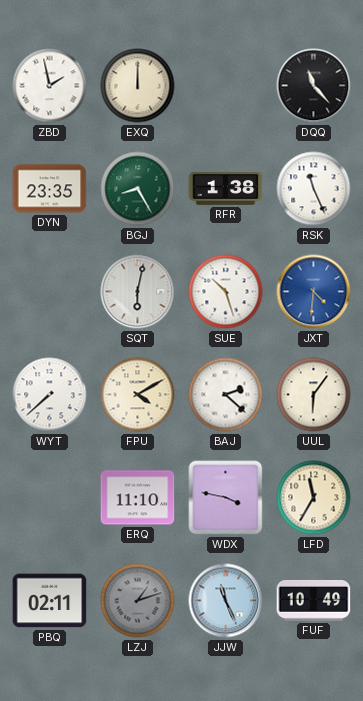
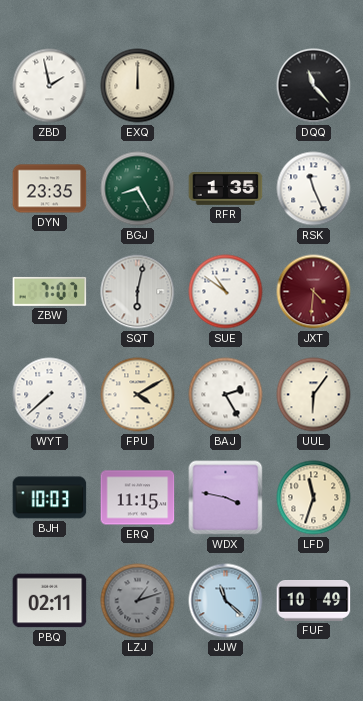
RFR: 1:38 -> 1:35
ZBW: none -> 7:07
SUE: 10:27 -> 10:51
JXT dial: blue -> burgundy
BAJ: 2:22 -> 2:25
BJH: none -> 10:03
ERQ: 11:10 -> 11:15
LFD: 11:35 -> 11:33
JJW: 11:26 -> 11:22
